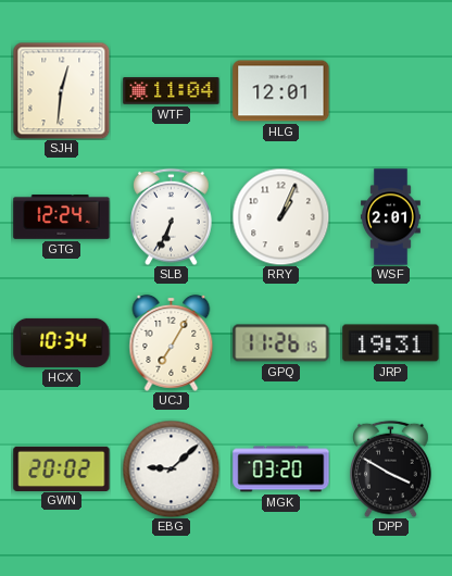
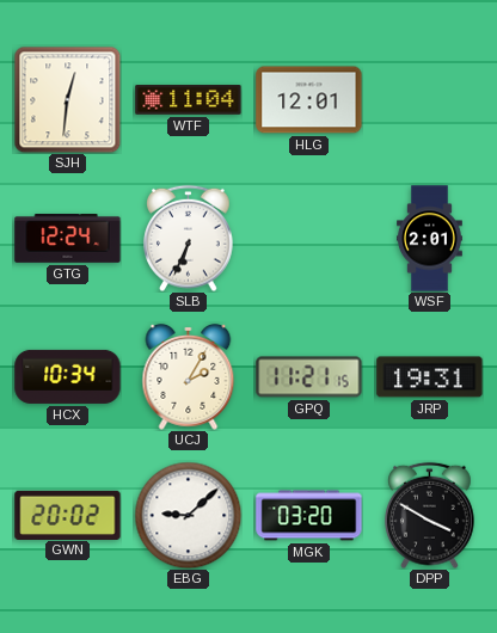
RRY: 1:04 -> none
UCJ: 7:05 -> 2:05
GPQ: 11:26 -> 11:21
